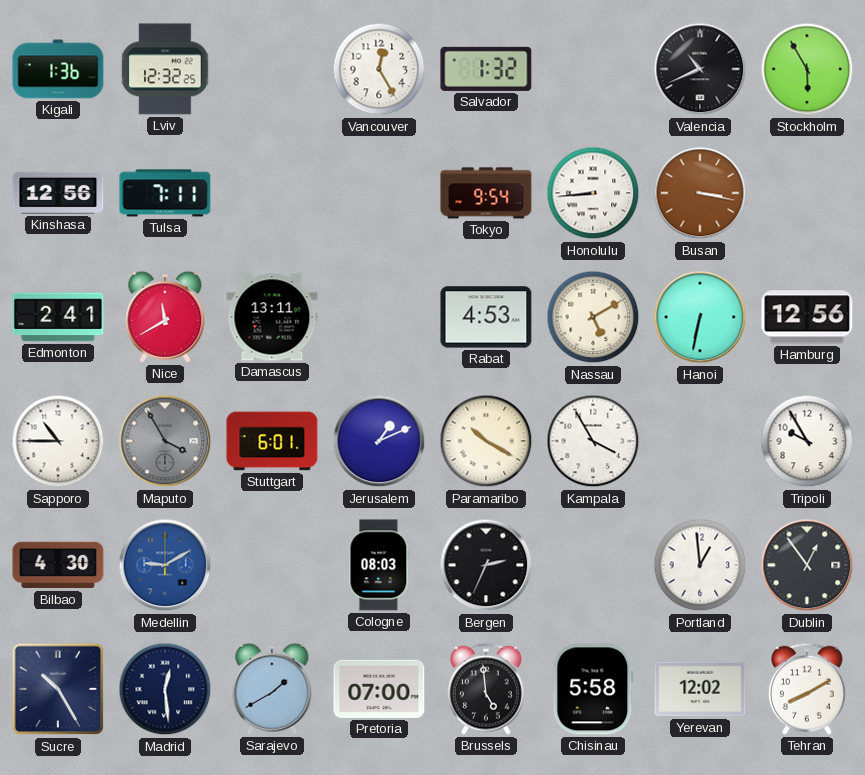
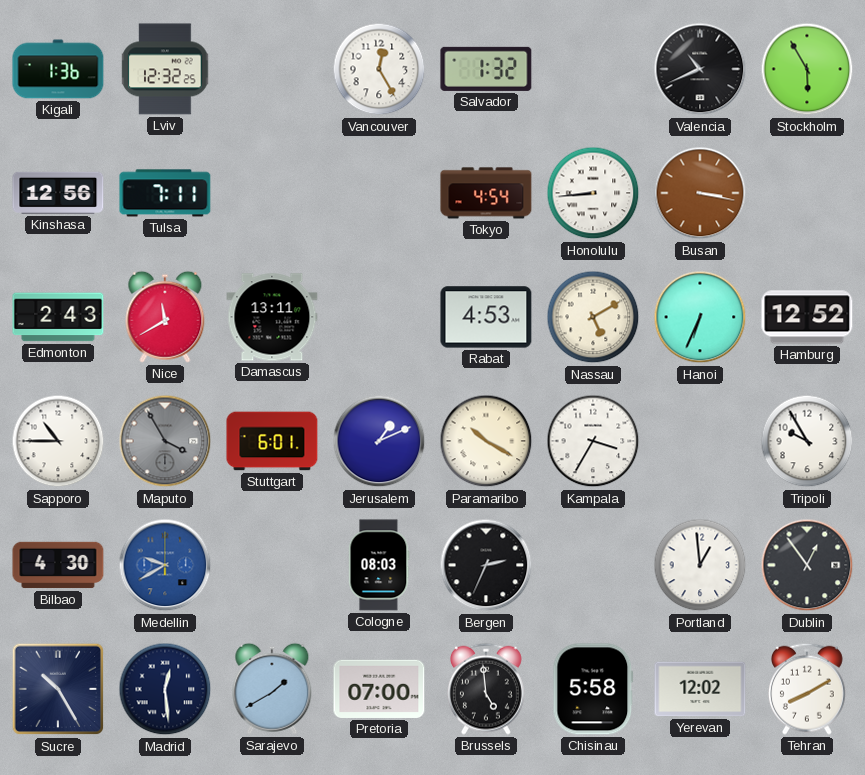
Tokyo: 9:54 -> 4:54
Edmonton: 2:41 -> 2:43
Hanoi: 6:32 -> 6:34
Hamburg: 12:56 -> 12:52
Kampala: 3:55 -> 3:35
Medellin: 9:10 -> 9:40
